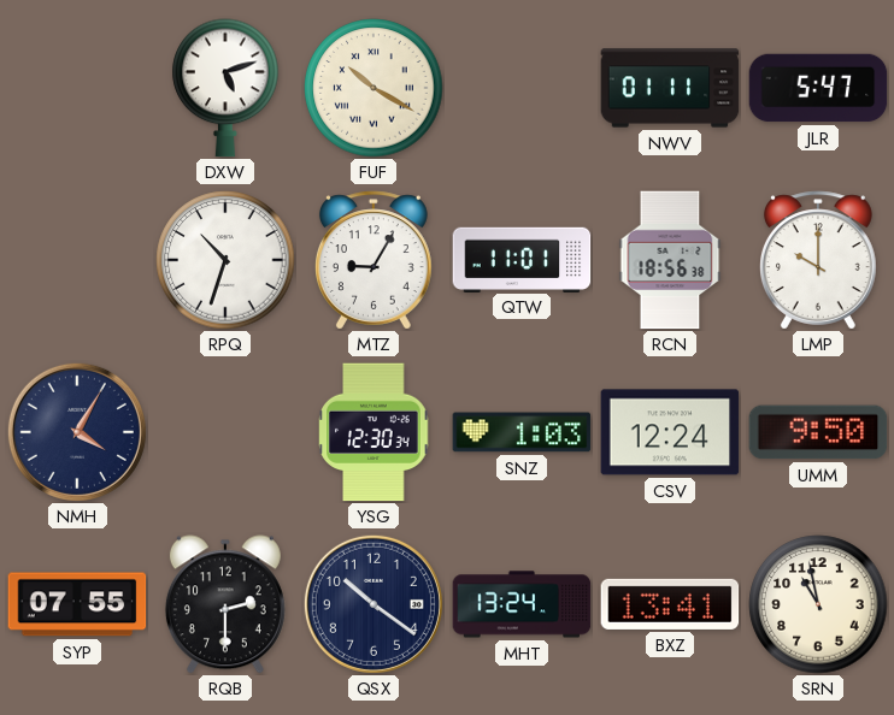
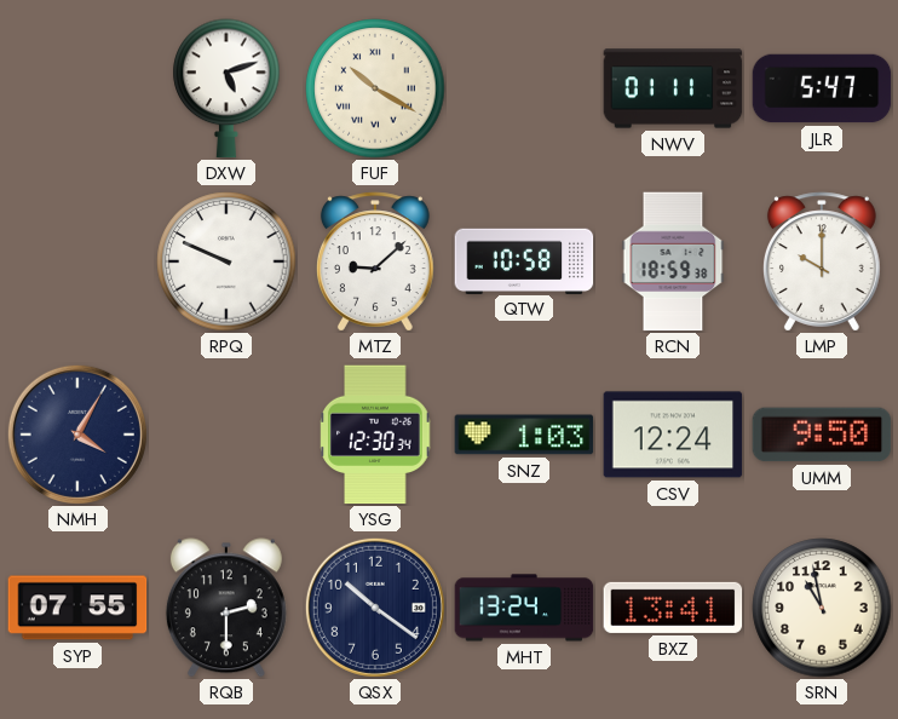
RPQ: 10:33 -> 9:49
MTZ: 9:05 -> 9:08
QTW: 11:01 -> 10:58
RCN: 18:56 -> 18:59
